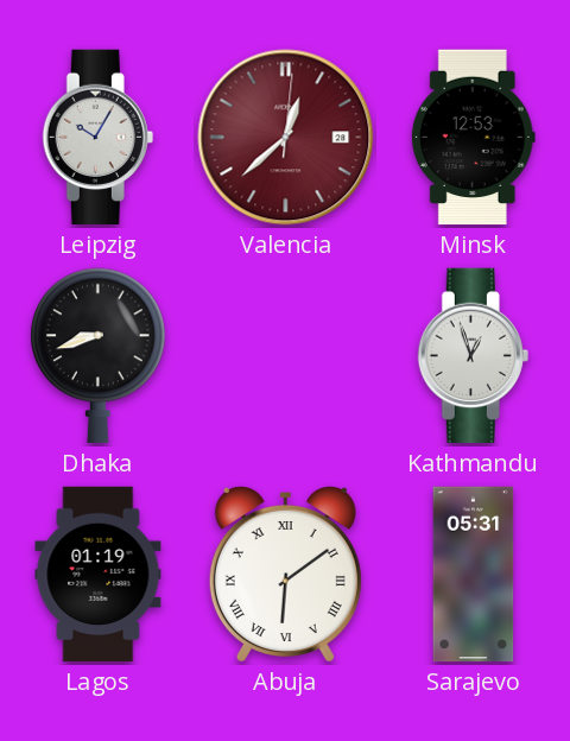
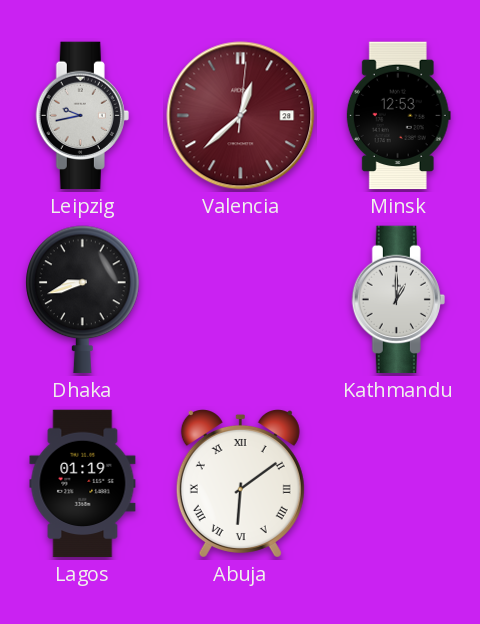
Leipzig: 10:05 -> 9:43
Kathmandu: 12:57 -> 1:00
Sarajevo: 05:31 -> none
